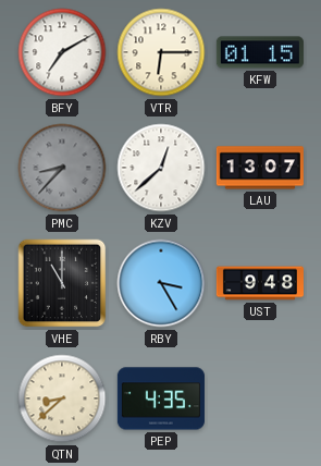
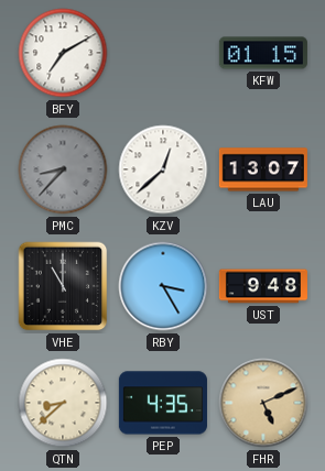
VTR: 6:15 -> none
FHR: none -> 5:11
